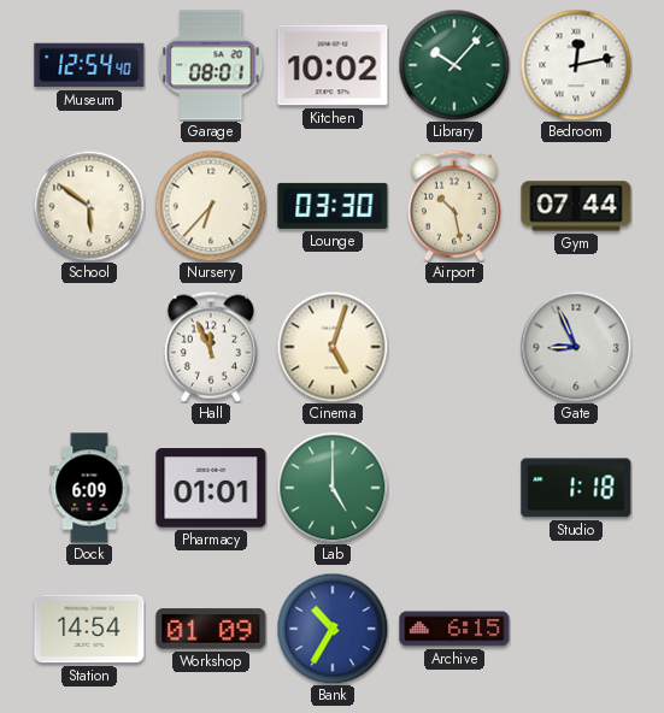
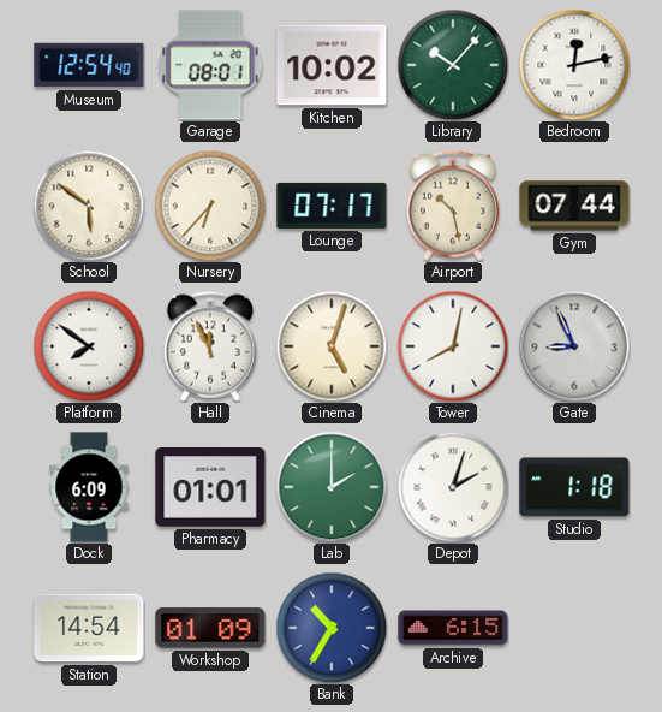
Lounge: 03:30 -> 07:17
Platform: none -> 7:51
Tower: none -> 8:02
Lab: 5:00 -> 2:00
Depot: none -> 2:03
